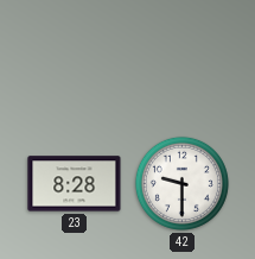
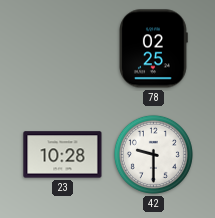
78: none -> 02:25
23: 8:28 -> 10:28
